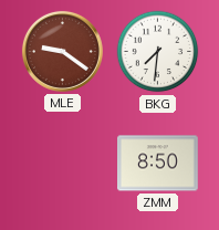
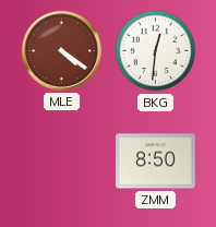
MLE: 9:21 -> 4:21
BKG: 7:31 -> 12:31
